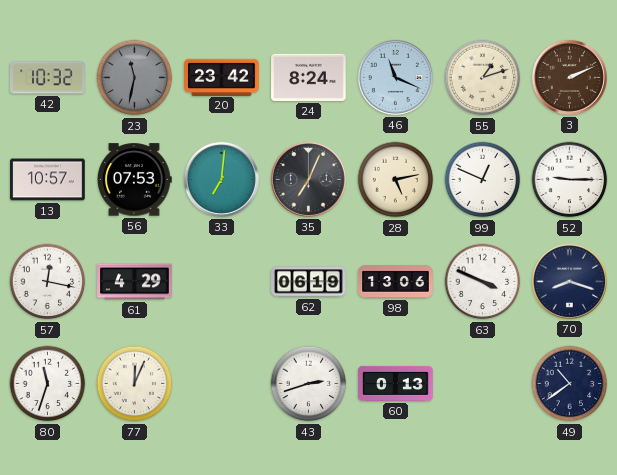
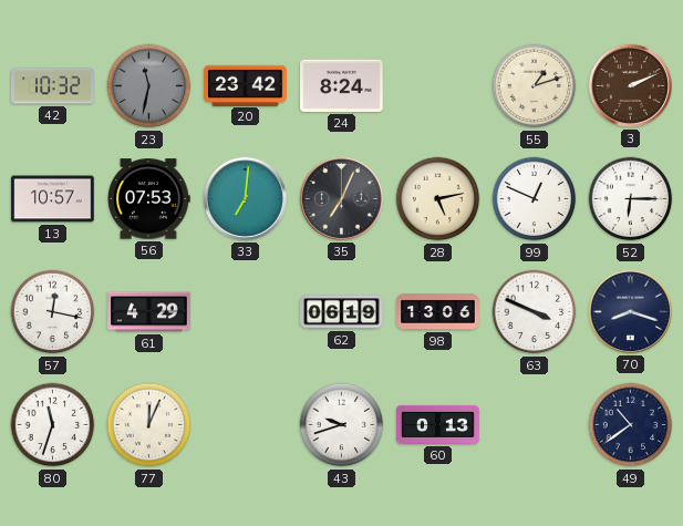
46: 11:19 -> none
52: 9:15 -> 6:15
43: 2:42 -> 9:42
